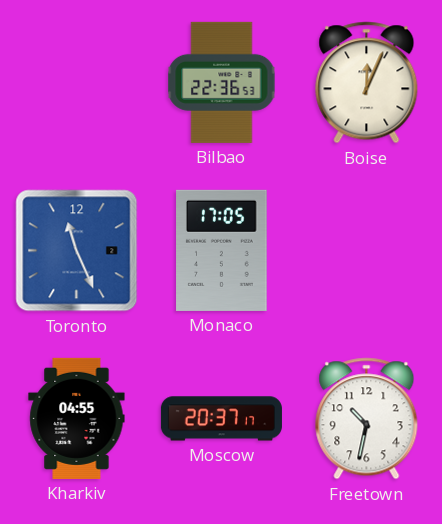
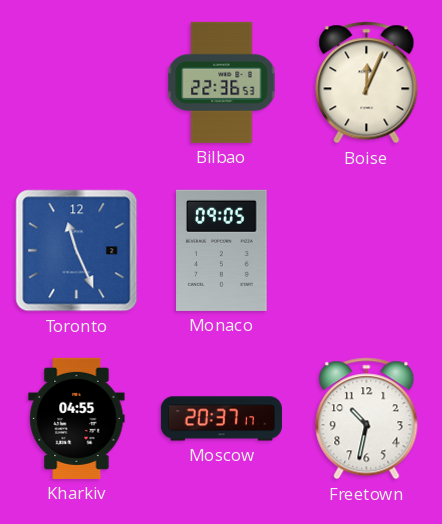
Monaco: 17:05 -> 09:05
